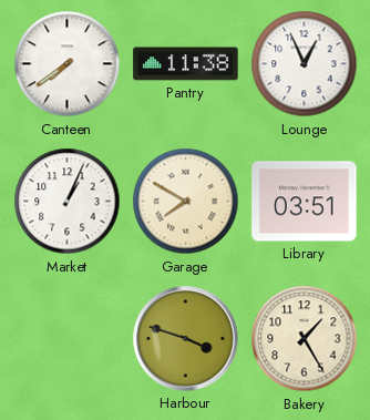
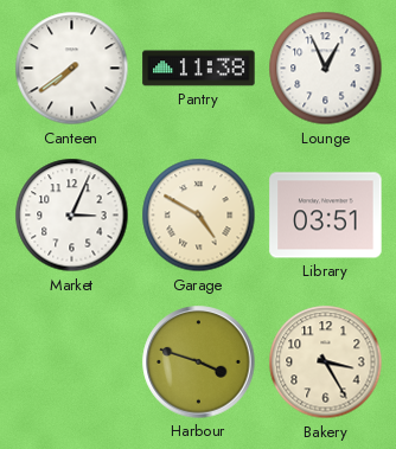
Market: 1:04 -> 3:04
Garage: 7:50 -> 4:50
Bakery: 1:25 -> 3:25
